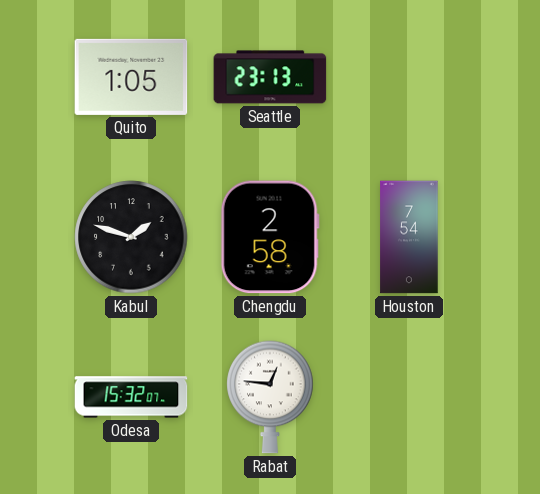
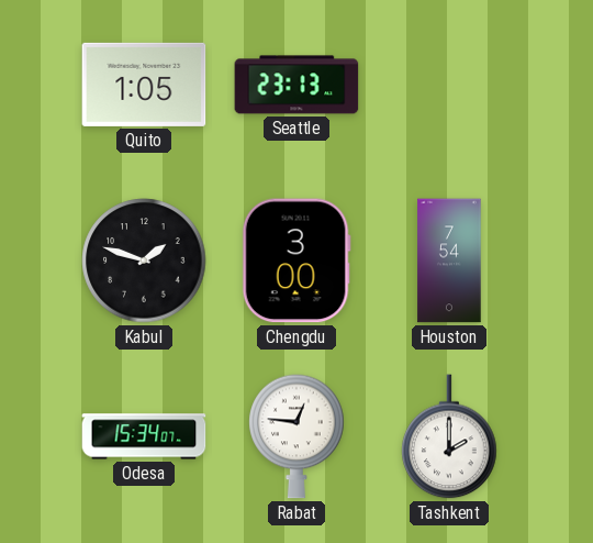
Chengdu: 2:58 -> 3:00
Odesa: 15:32 -> 15:34
Tashkent: none -> 2:00
